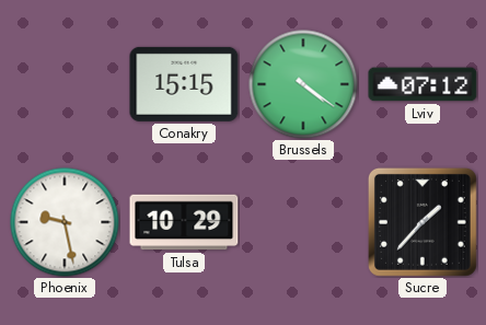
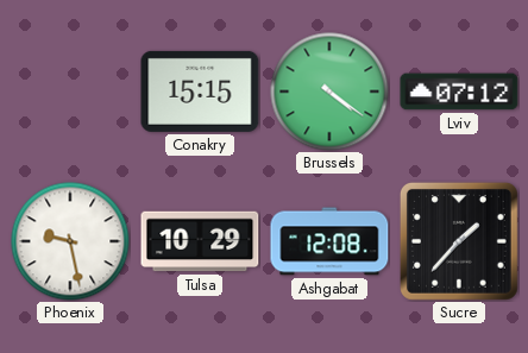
Ashgabat: none -> 12:08
